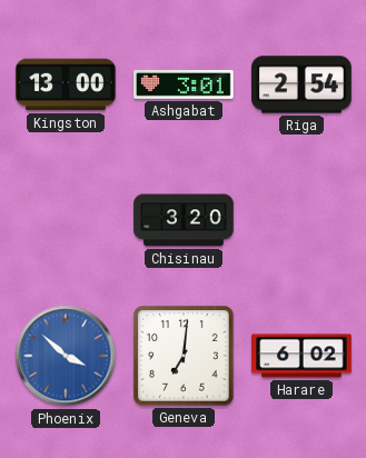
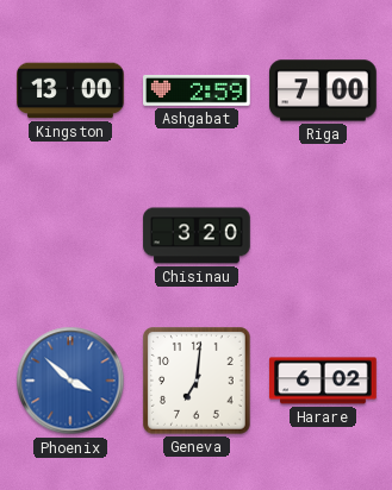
Ashgabat: 3:01 -> 2:59
Riga: 2:54 -> 7:00
